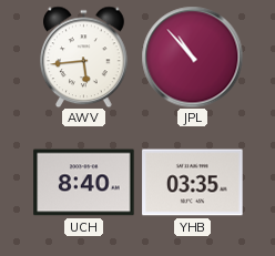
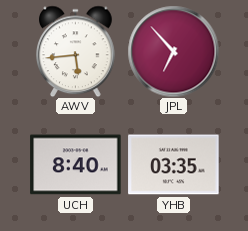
JPL: 10:53 -> 6:53
